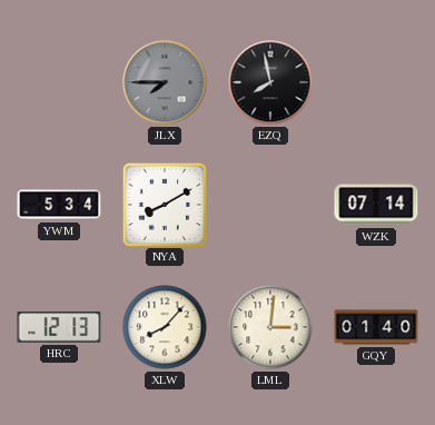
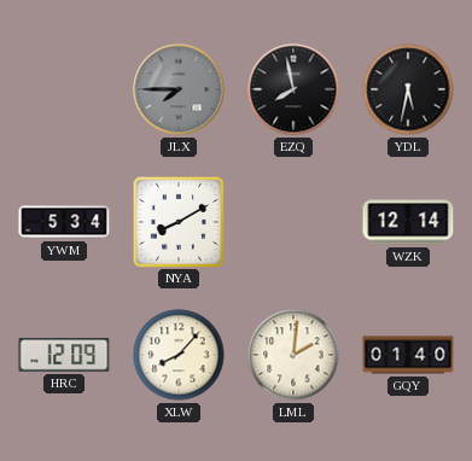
YDL: none -> 5:32
WZK: 07:14 -> 12:14
HRC: 12:13 -> 12:09
LML: 3:01 -> 2:01
